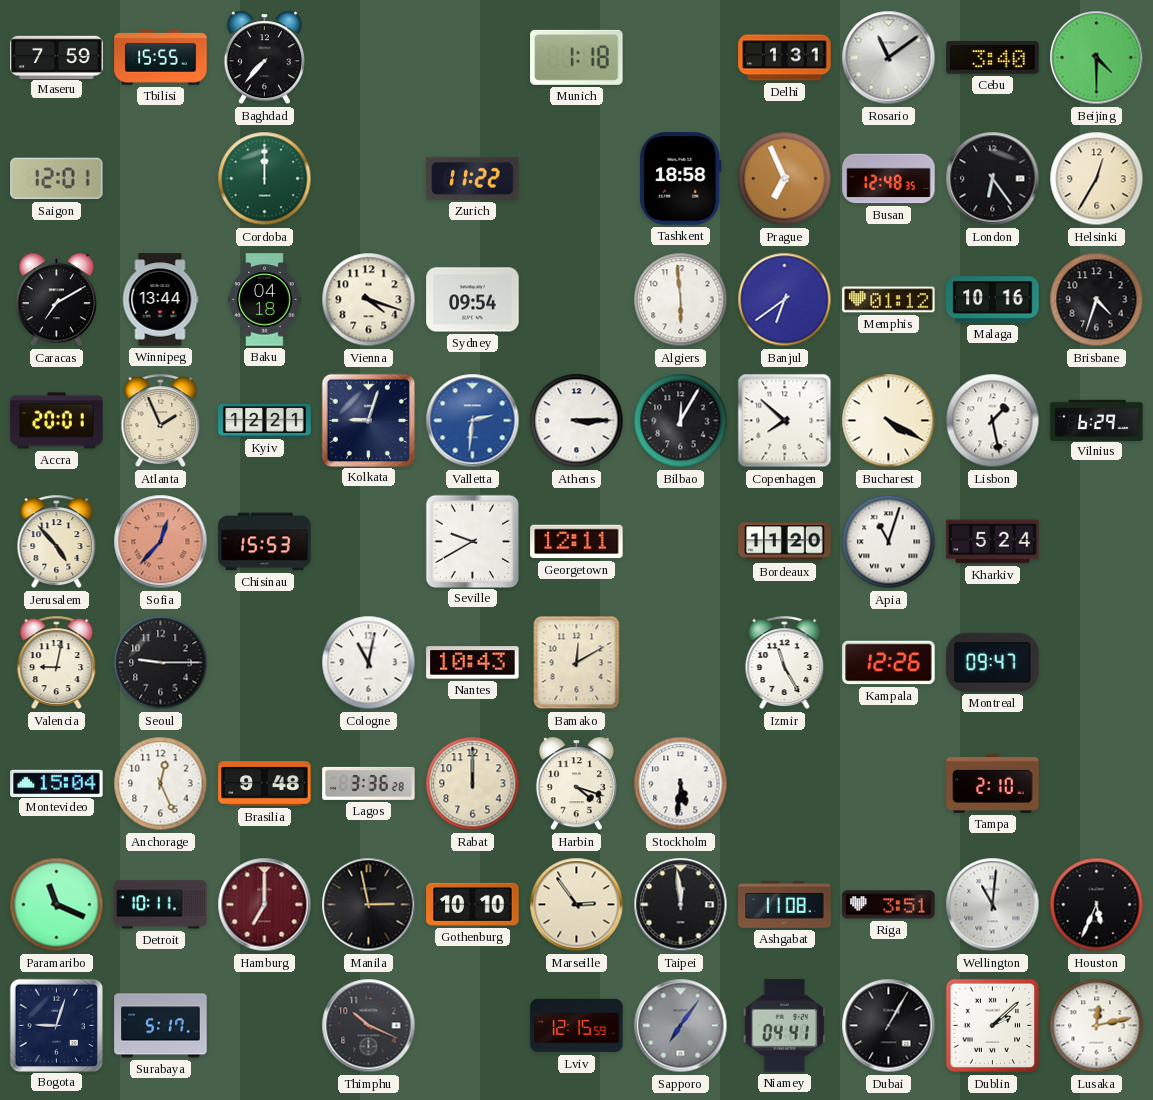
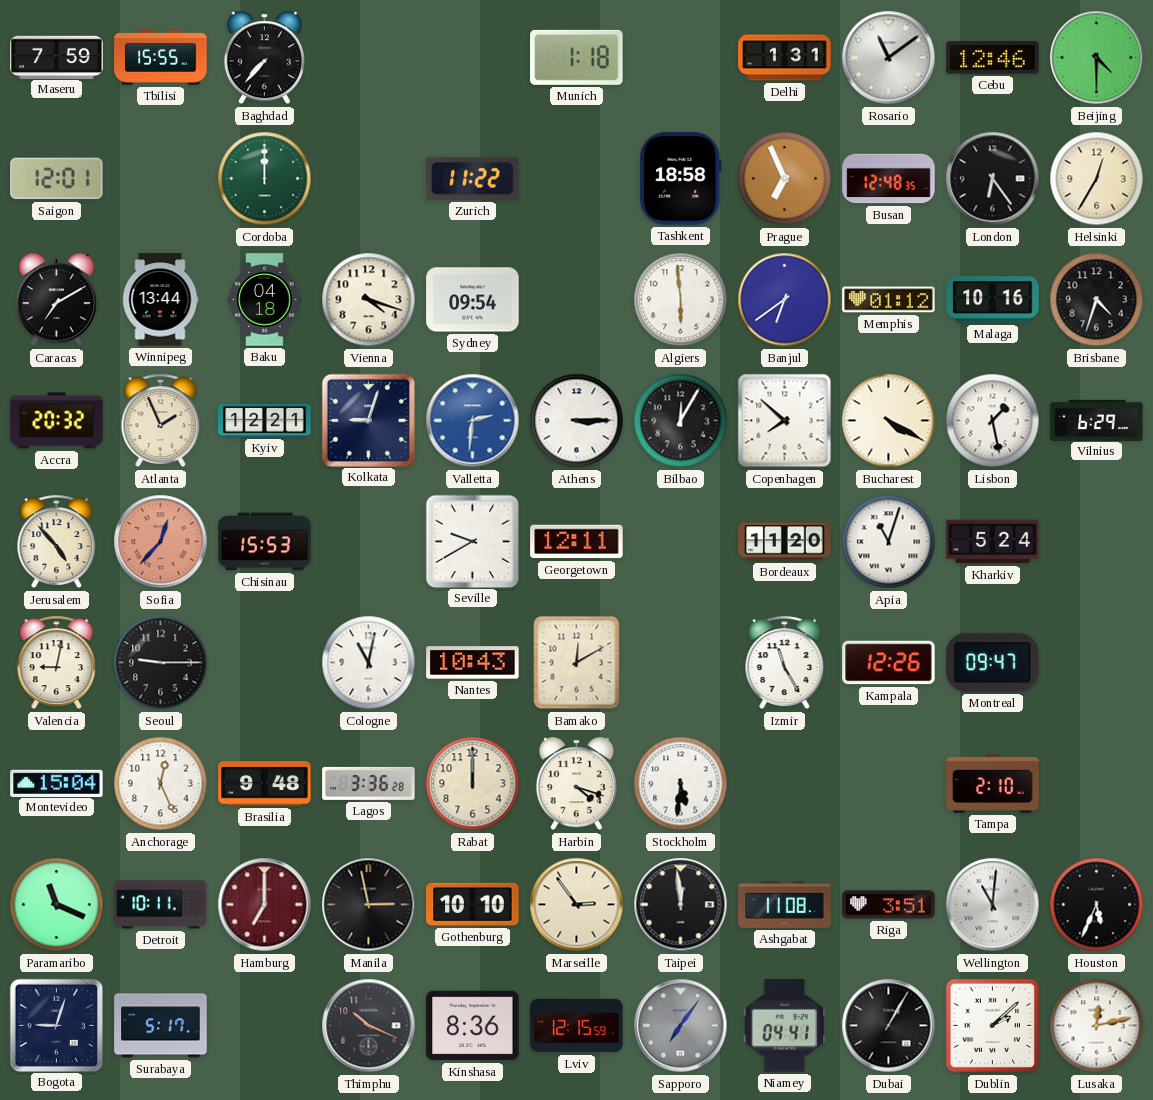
Cebu: 3:40 -> 12:46
Accra: 20:01 -> 20:32
Kinshasa: none -> 8:36
